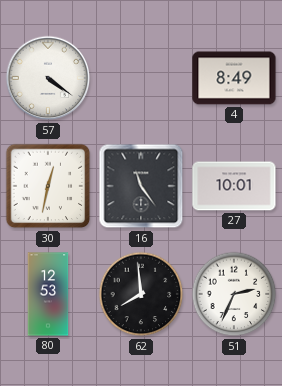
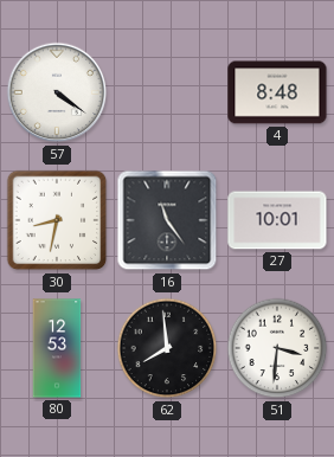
4: 8:49 -> 8:48
30: 12:32 -> 8:32
51: 2:34 -> 3:31
